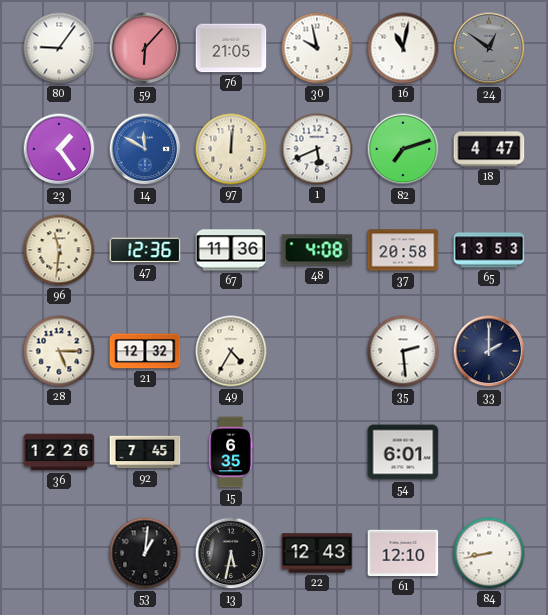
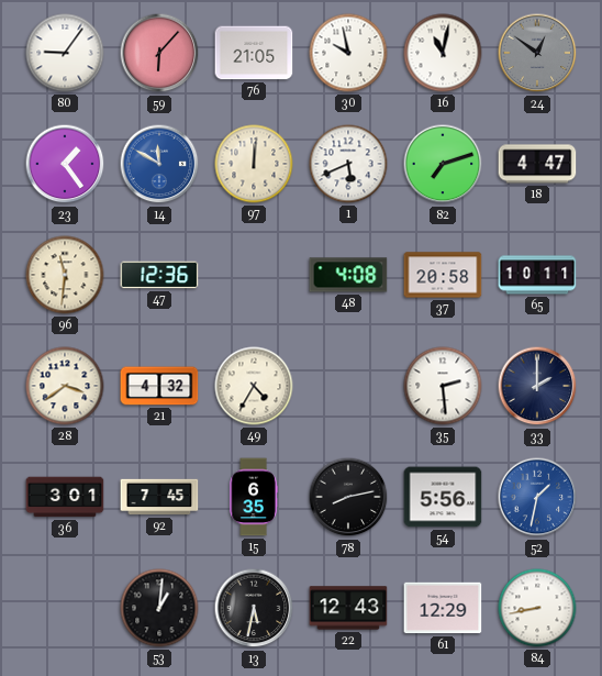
67: 11:36 -> none
65: 13:53 -> 10:11
28: 5:15 -> 3:39
21: 12:32 -> 4:32
36: 12:26 -> 3:01
78: none -> 8:13
54: 6:01 -> 5:56
52: none -> 1:32
61: 12:10 -> 12:29
